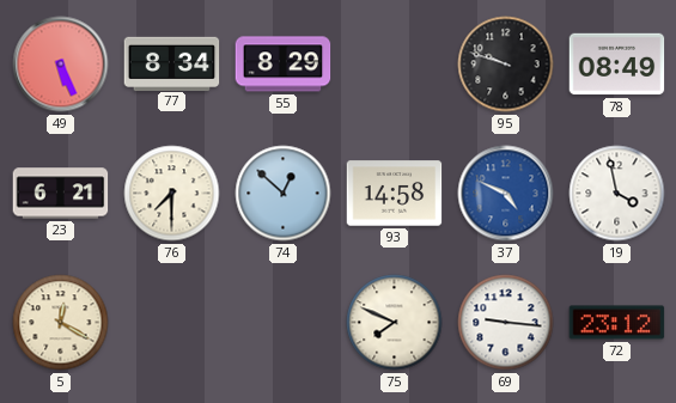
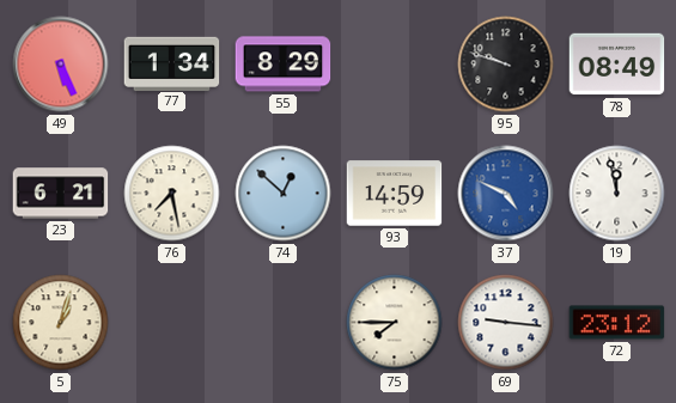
77: 8:34 -> 1:34
76: 7:30 -> 7:28
93: 14:58 -> 14:59
19: 3:58 -> 11:58
5: 12:20 -> 1:03
75: 7:49 -> 7:45
